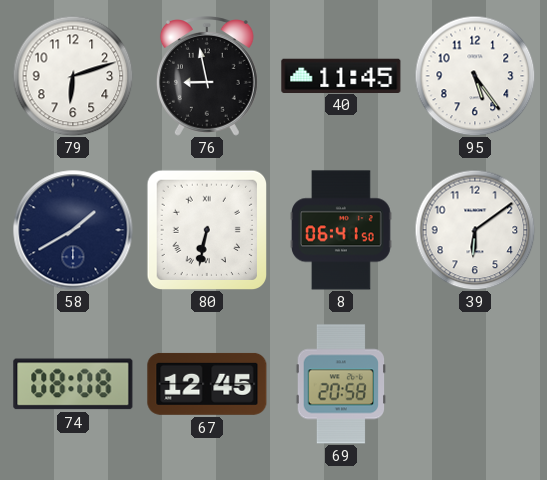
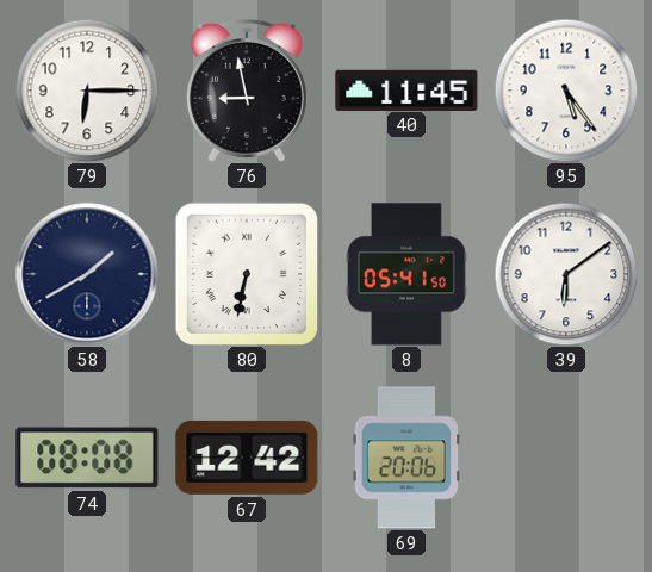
79: 6:12 -> 6:15
8: 06:41 -> 05:41
67: 12:45 -> 12:42
69: 20:58 -> 20:06
